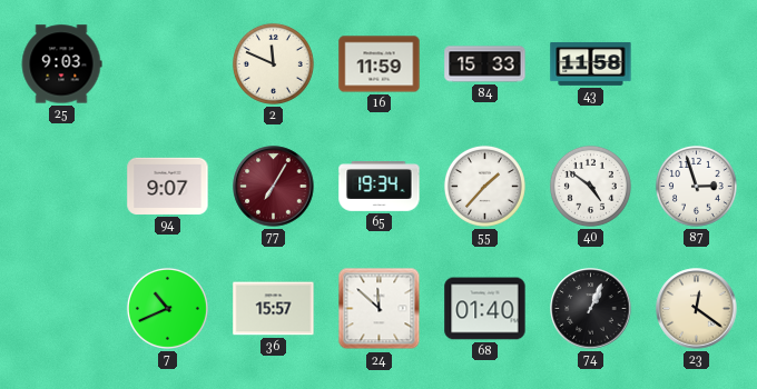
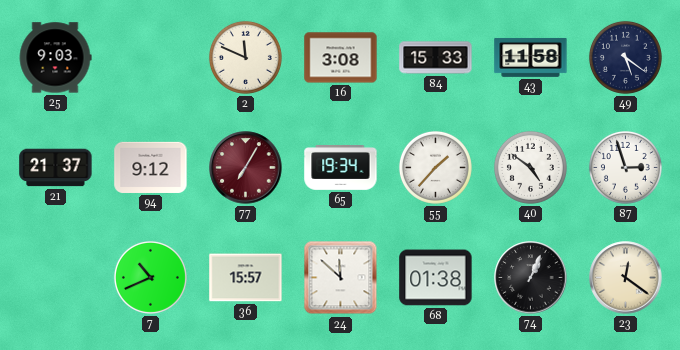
16: 11:59 -> 3:08
49: none -> 5:21
21: none -> 21:37
94: 9:07 -> 9:12
68: 01:40 -> 01:38
